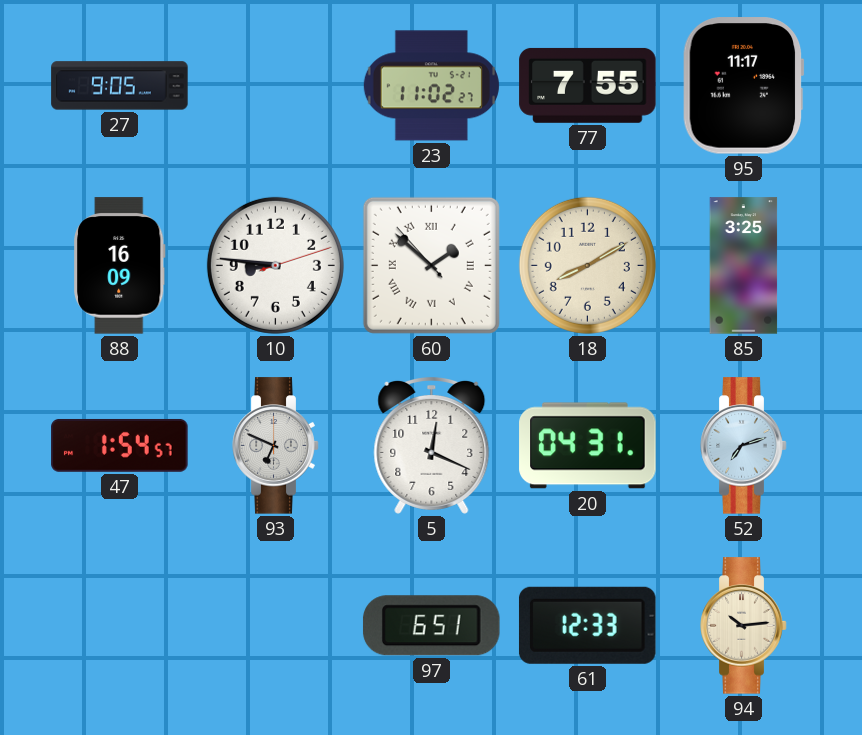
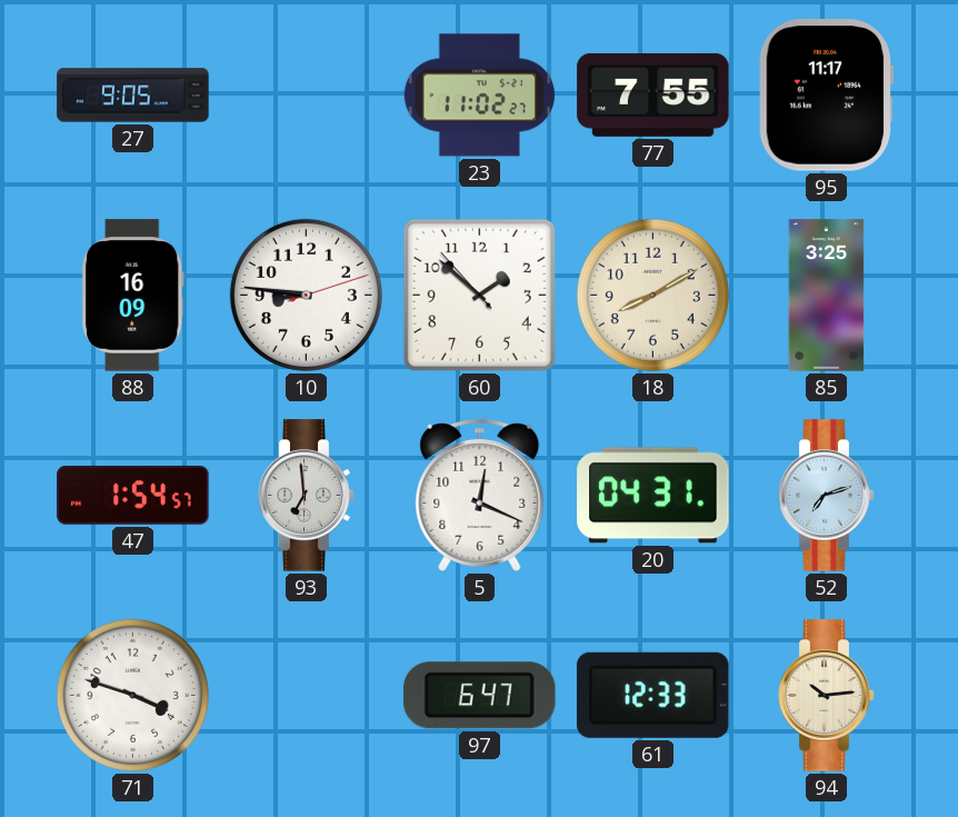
60 numerals: Roman -> Arabic
93: 6:49 -> 6:59
71: none -> 3:48
97: 6:51 -> 6:47
